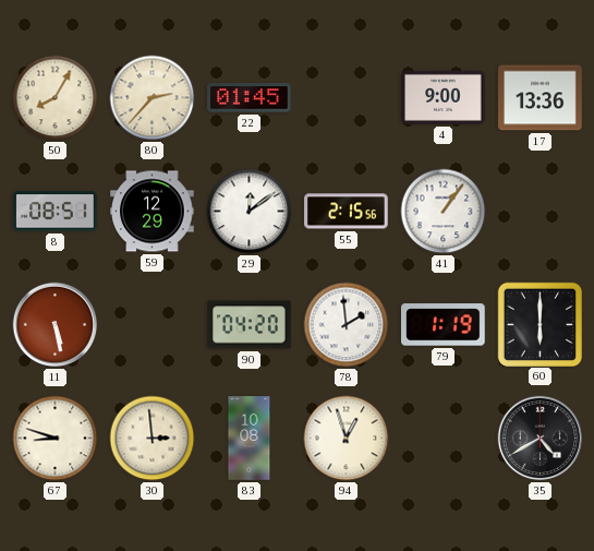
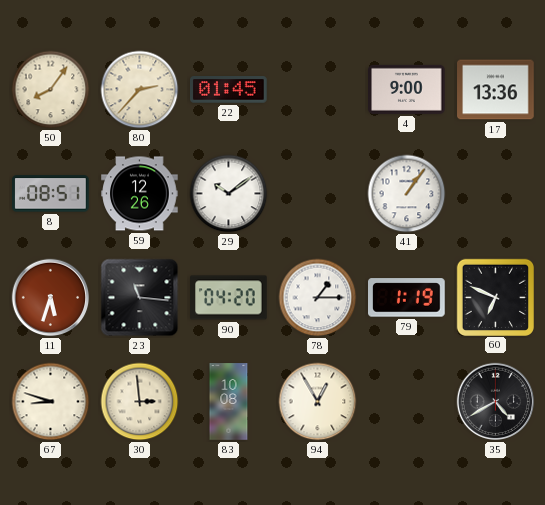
50: 8:05 -> 8:06
59: 12:29 -> 12:26
29: 12:09 -> 10:09
55: 2:15 -> none
11: 5:28 -> 5:33
23: none -> 11:16
78: 1:59 -> 1:15
60: 6:00 -> 6:49
94: 12:57 -> 12:55
